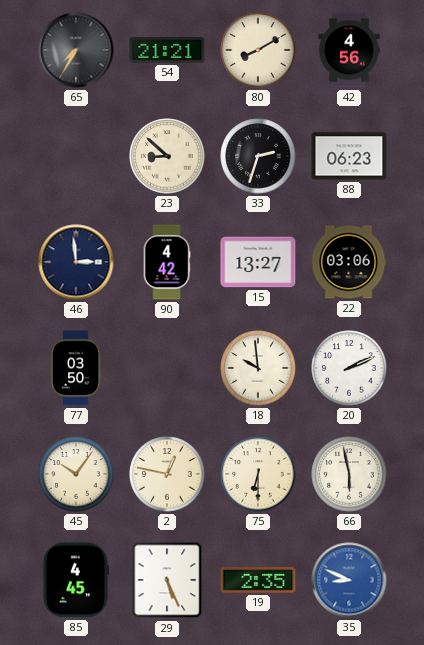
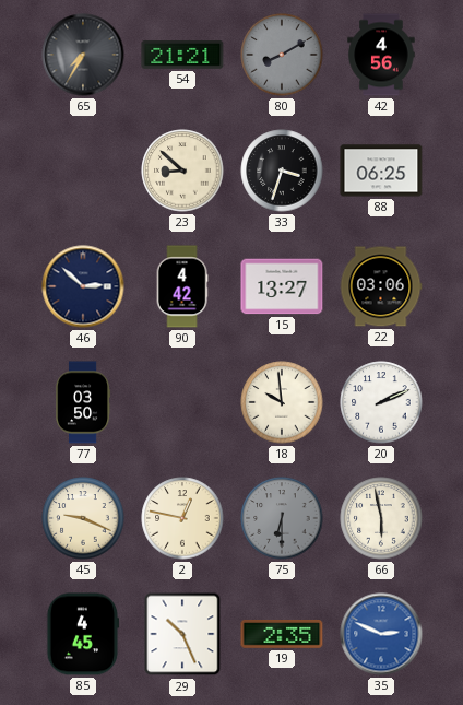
80 dial: cream -> grey
33: 2:33 -> 3:33
88: 06:23 -> 06:25
46: 2:59 -> 2:52
45: 10:06 -> 9:19
75 dial: cream -> grey
29: 5:26 -> 10:26
35: 8:49 -> 2:49
